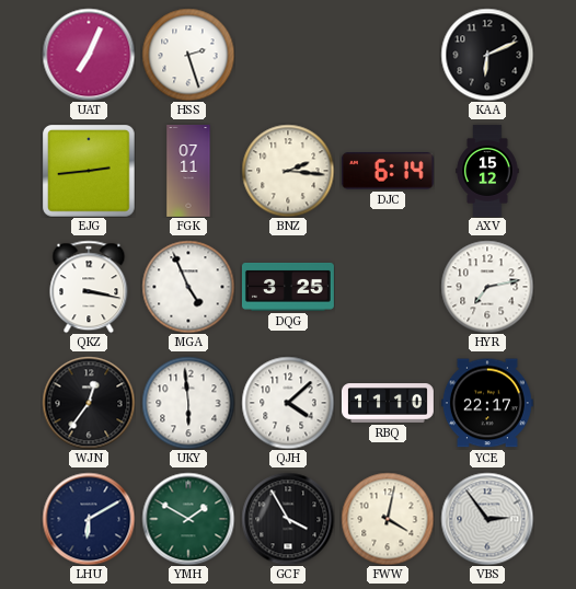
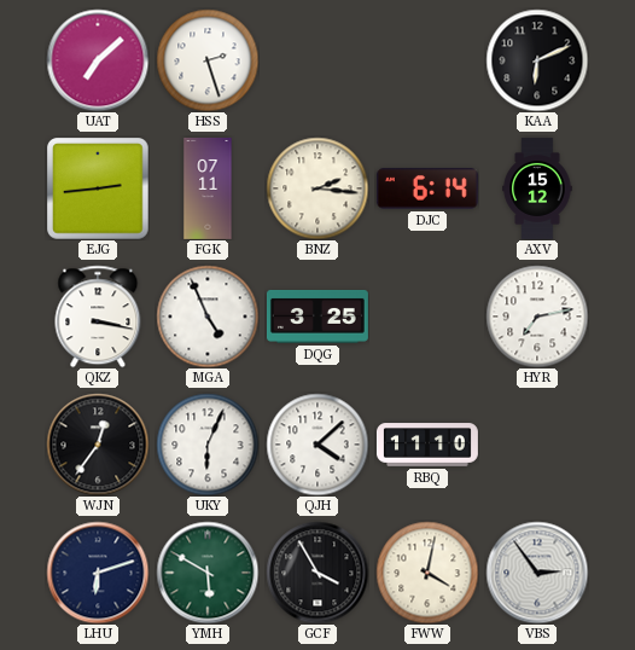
UAT: 7:04 -> 7:08
UKY: 5:59 -> 6:04
YCE: 22:17 -> none
LHU: 6:10 -> 6:12
YMH: 1:50 -> 5:50
